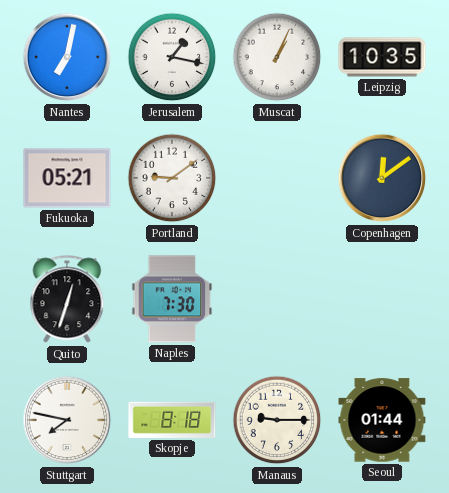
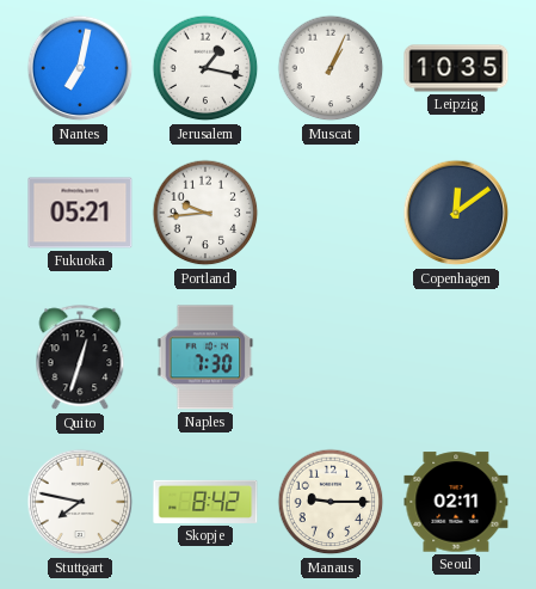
Portland: 9:09 -> 9:44
Skopje: 8:18 -> 8:42
Seoul: 01:44 -> 02:11
